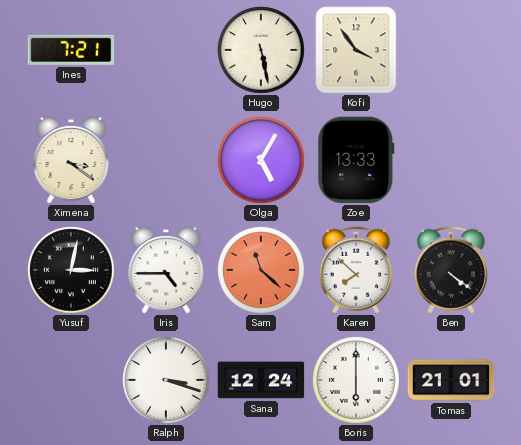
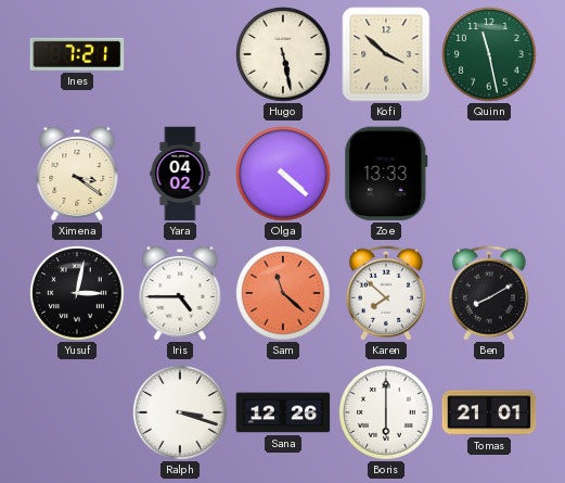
Kofi: 3:54 -> 3:52
Quinn: none -> 11:28
Yara: none -> 04:02
Olga: 5:05 -> 4:22
Ben: 4:21 -> 8:10
Sana: 12:24 -> 12:26
